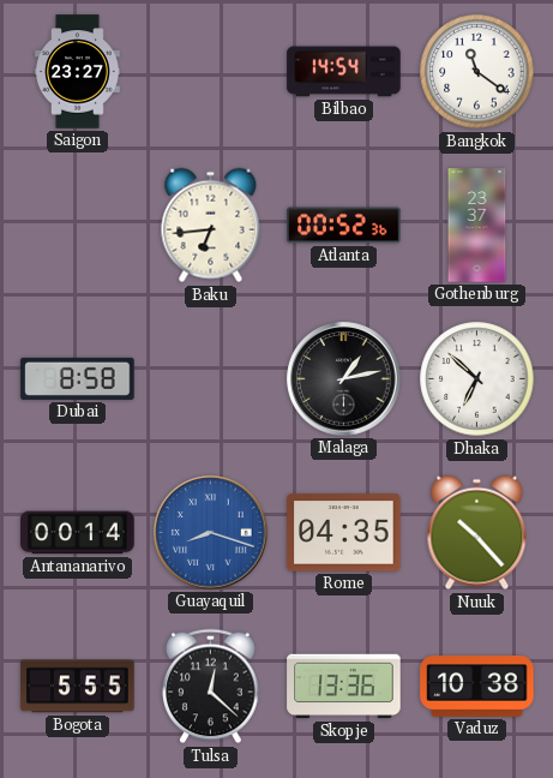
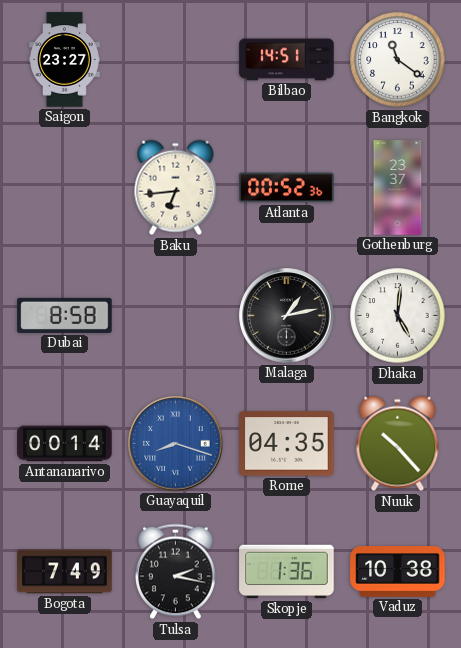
Bilbao: 14:54 -> 14:51
Dhaka: 6:52 -> 5:01
Bogota: 5:55 -> 7:49
Tulsa: 12:22 -> 2:17
Skopje: 13:36 -> 1:36
